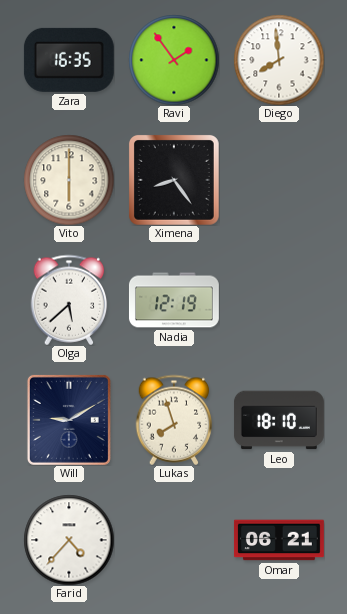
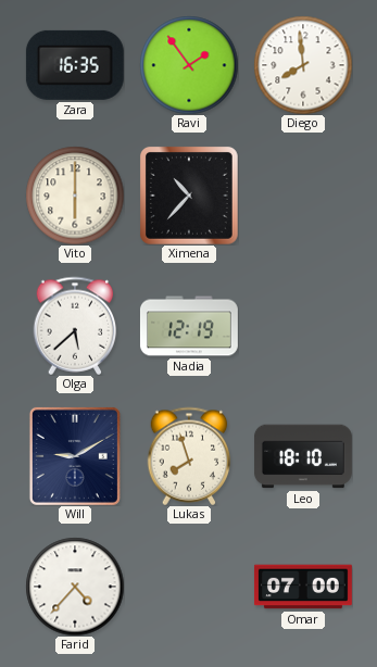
Ximena: 8:24 -> 10:37
Omar: 06:21 -> 07:00
